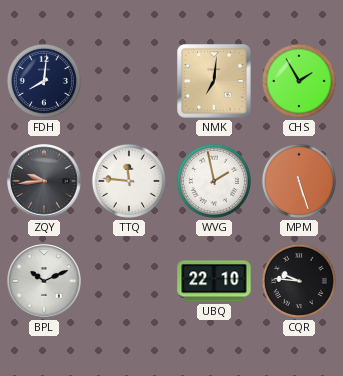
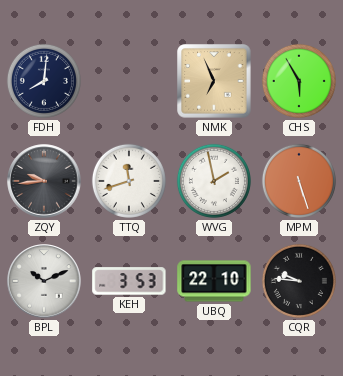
NMK: 7:01 -> 6:56
CHS: 1:55 -> 5:55
TTQ: 11:46 -> 11:42
KEH: none -> 3:53
